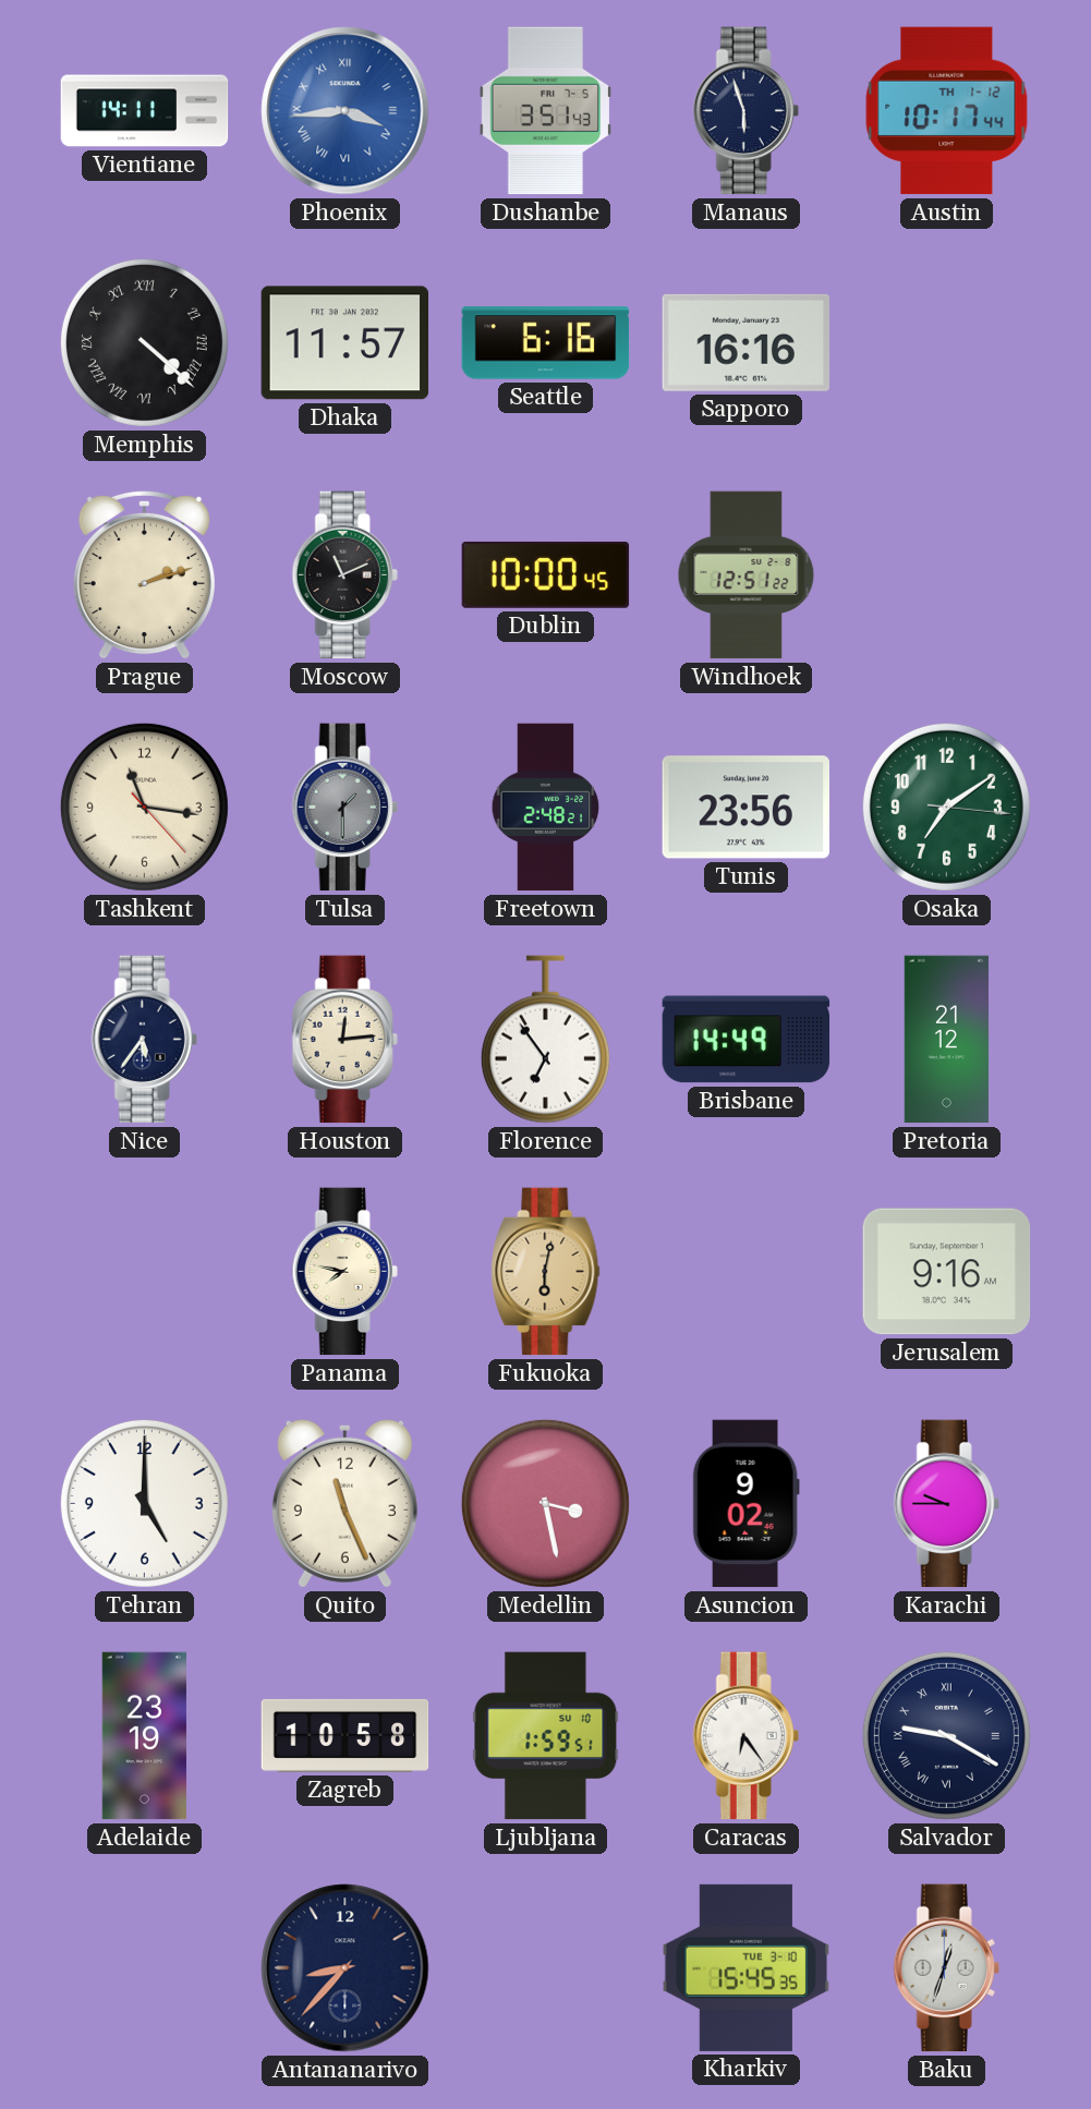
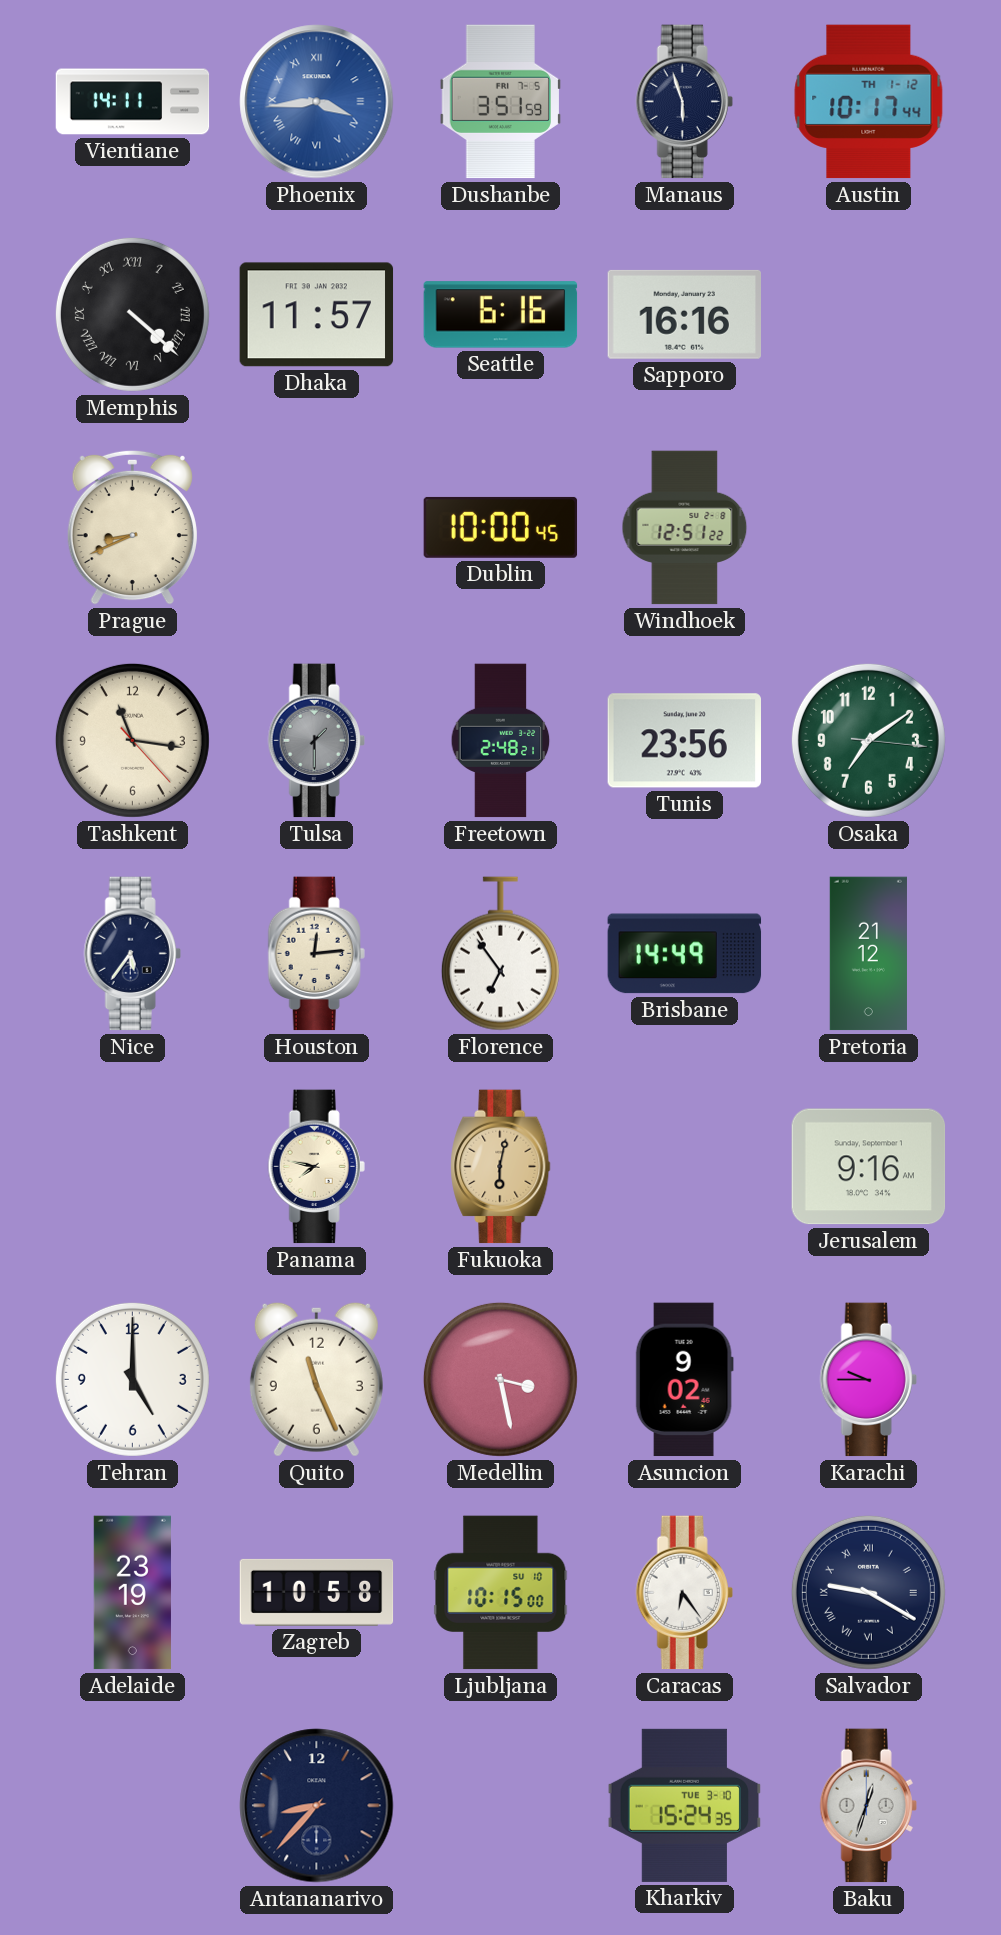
Dushanbe: 3:51:43 -> 3:51:59
Prague: 2:12 -> 8:41
Moscow: 11:11 -> none
Ljubljana: 1:59 -> 10:15
Kharkiv: 15:45 -> 15:24
